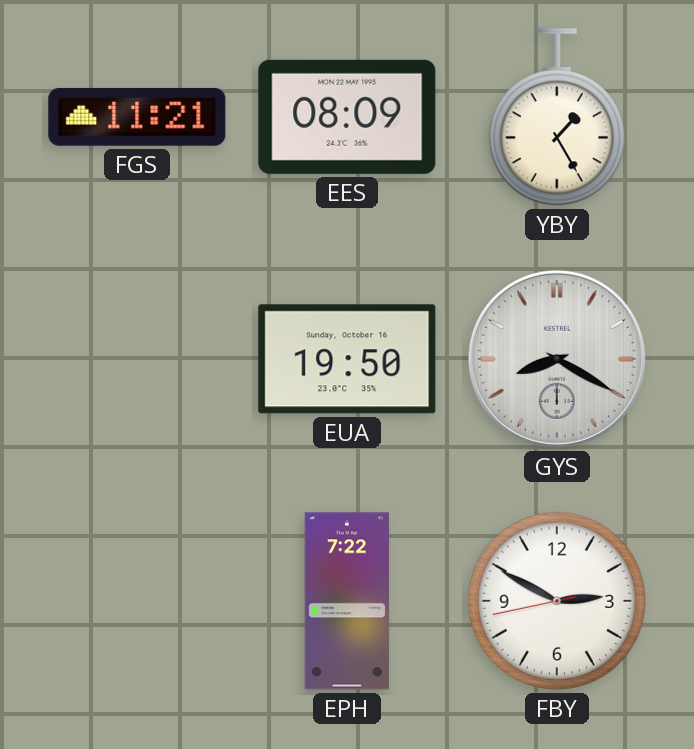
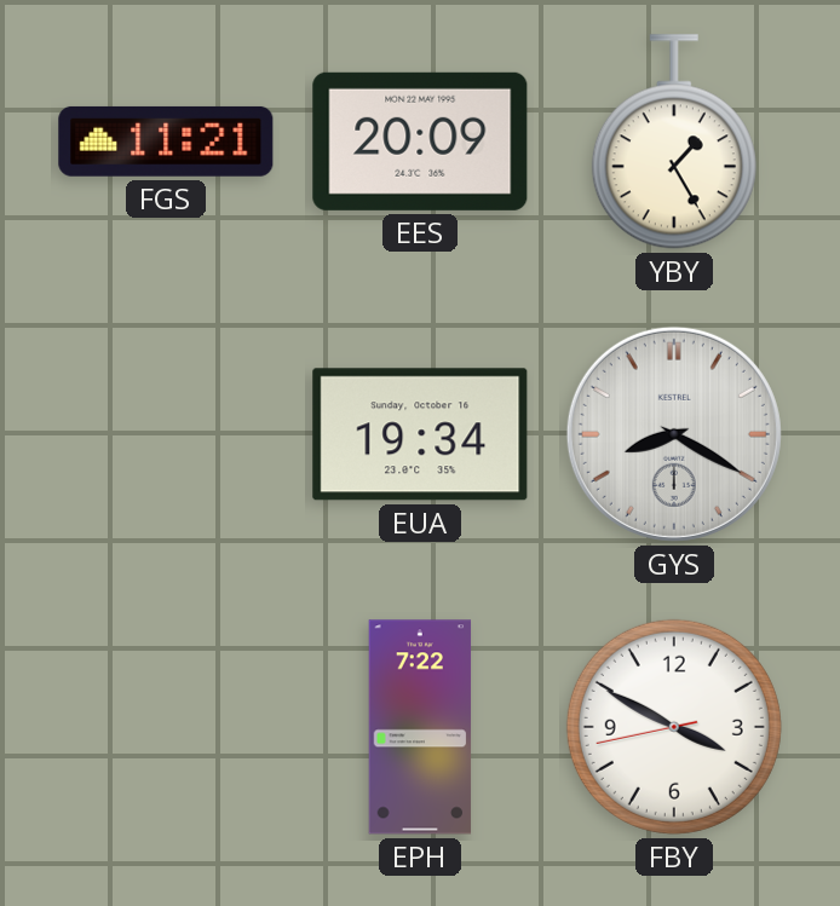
EES: 08:09 -> 20:09
EUA: 19:50 -> 19:34
FBY: 2:49 -> 3:49
